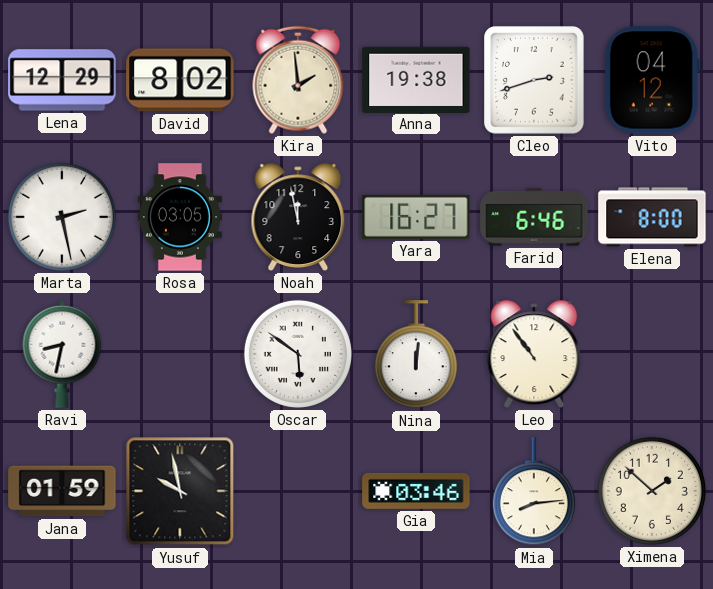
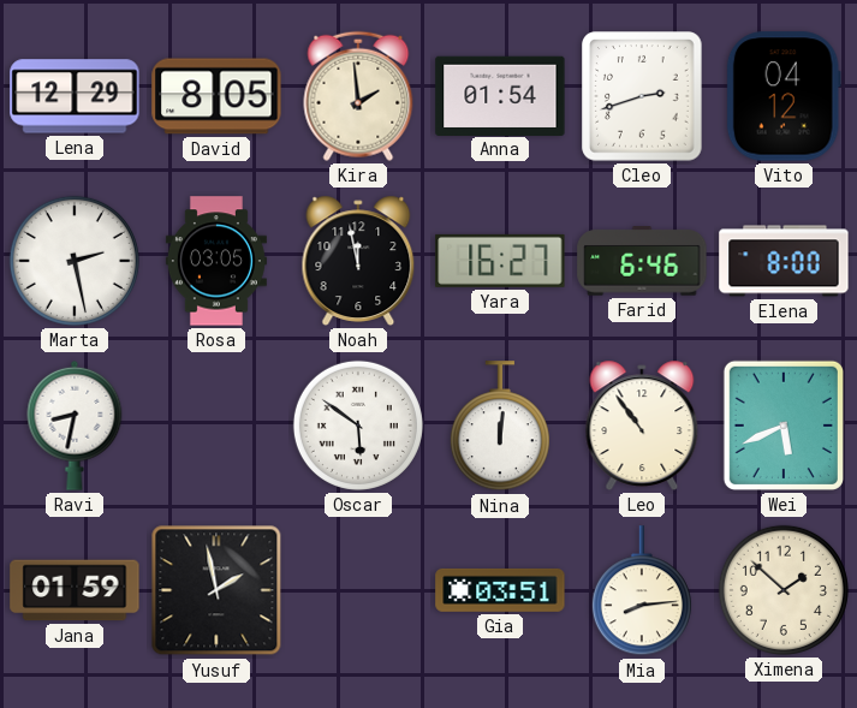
David: 8:02 -> 8:05
Anna: 19:38 -> 01:54
Wei: none -> 5:41
Yusuf: 9:58 -> 1:58
Gia: 03:46 -> 03:51
